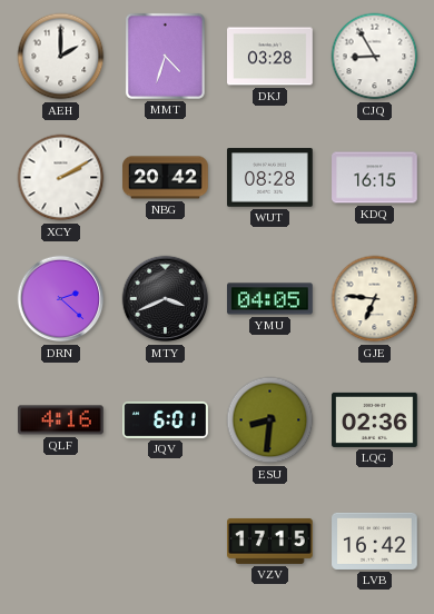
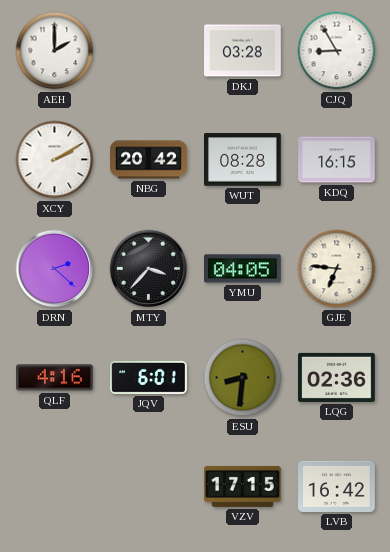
MMT: 4:33 -> none
MTY: 3:41 -> 3:37
